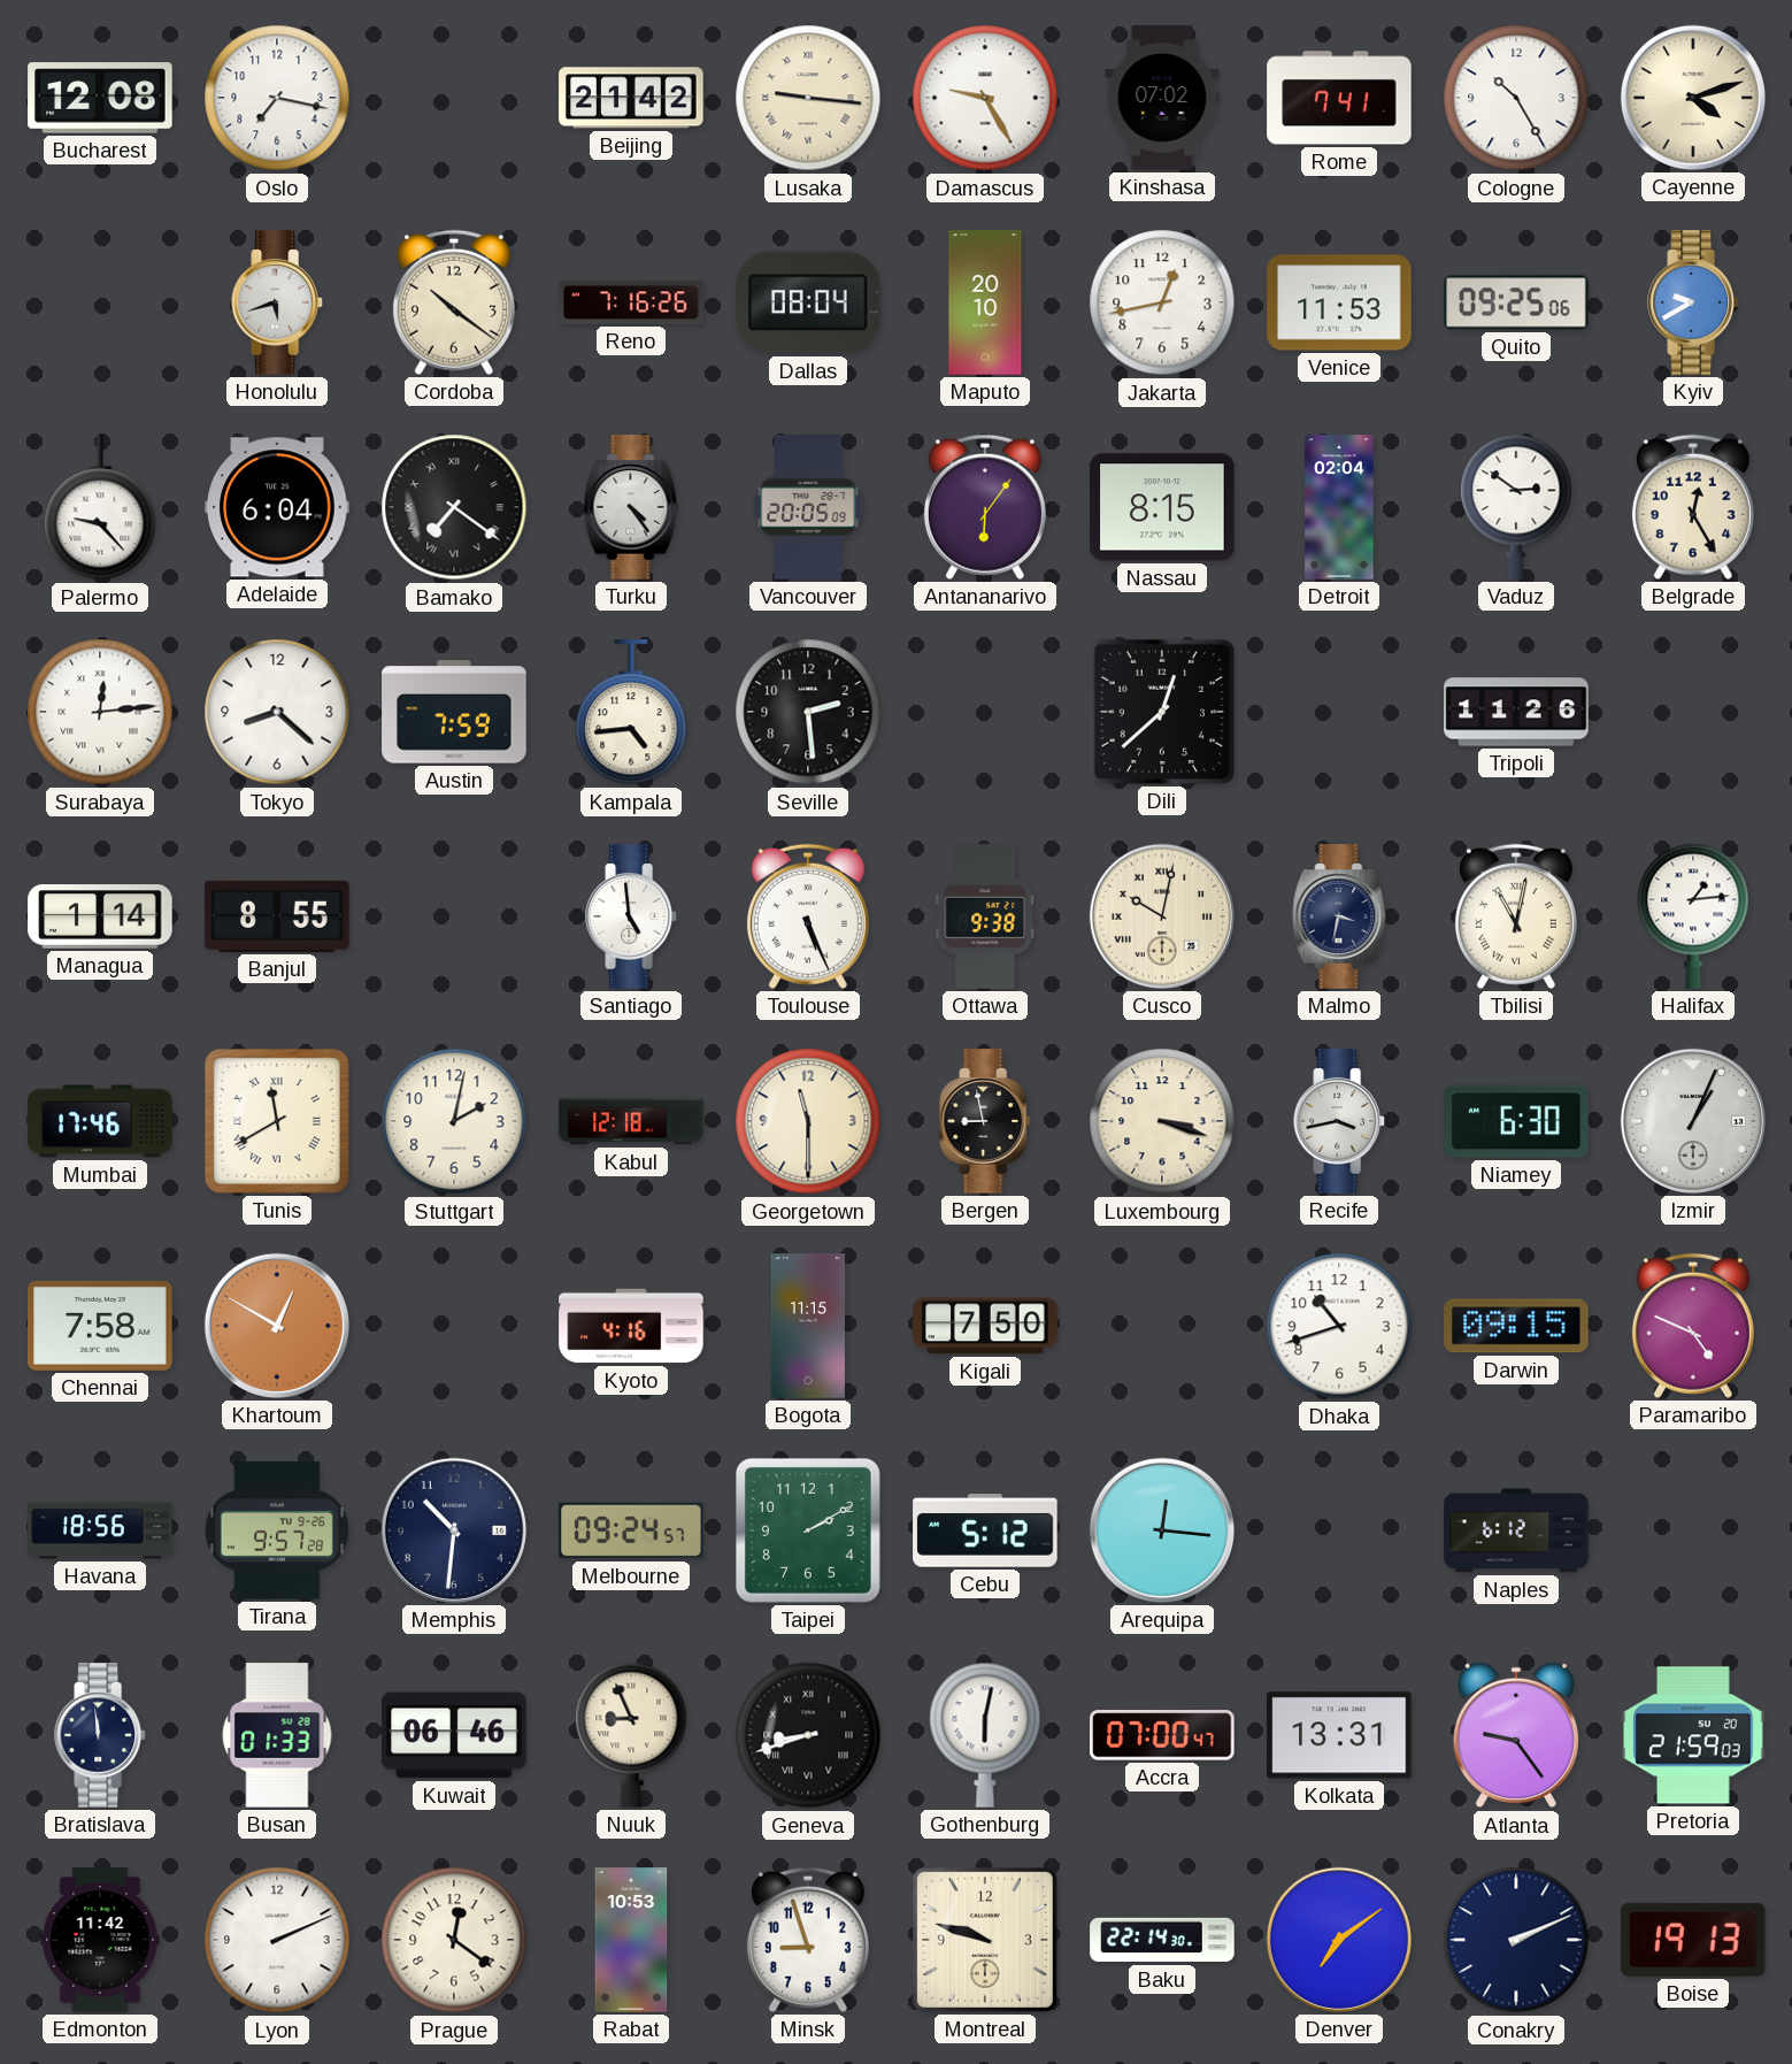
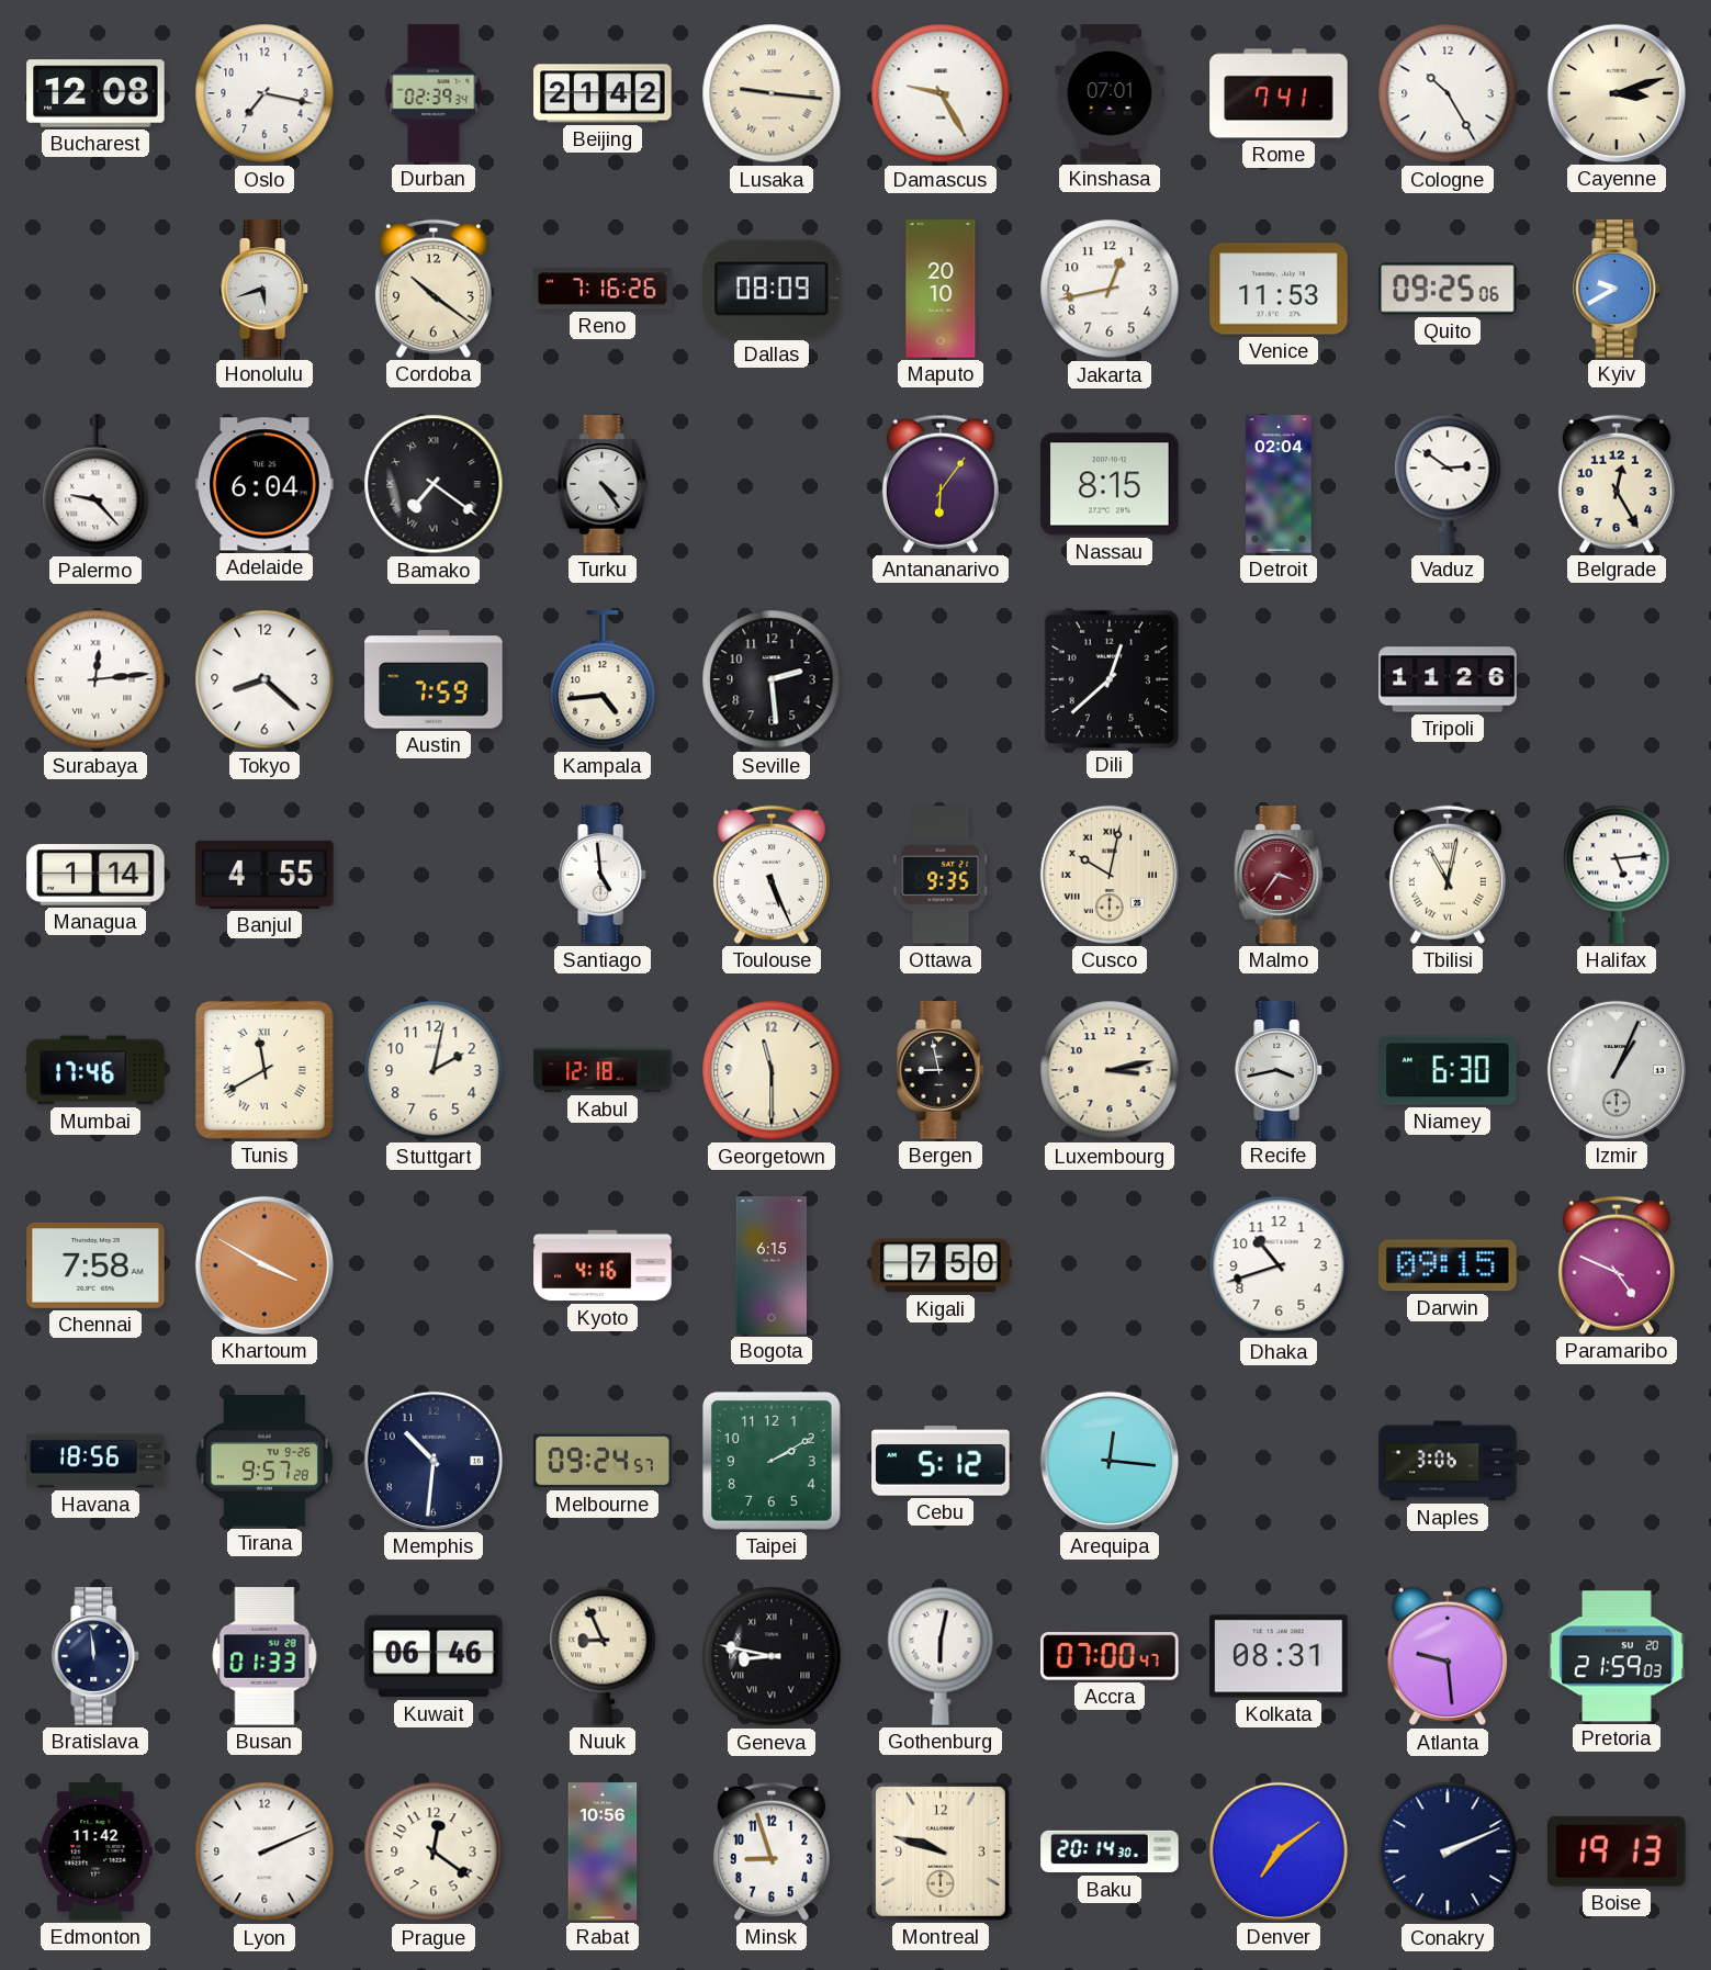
Durban: none -> 02:39
Kinshasa: 07:02 -> 07:01
Cayenne: 4:12 -> 3:12
Dallas: 08:04 -> 08:09
Vancouver: 20:05 -> none
Banjul: 8:55 -> 4:55
Ottawa: 9:38 -> 9:35
Malmo: 3:32 -> 3:36
Malmo dial: navy -> burgundy
Halifax: 1:14 -> 5:14
Luxembourg: 3:18 -> 3:13
Khartoum: 12:50 -> 3:50
Bogota: 11:15 -> 6:15
Naples: 6:12 -> 3:06
Geneva: 8:42 -> 8:47
Kolkata: 13:31 -> 08:31
Atlanta: 9:24 -> 9:29
Rabat: 10:53 -> 10:56
Baku: 22:14 -> 20:14
